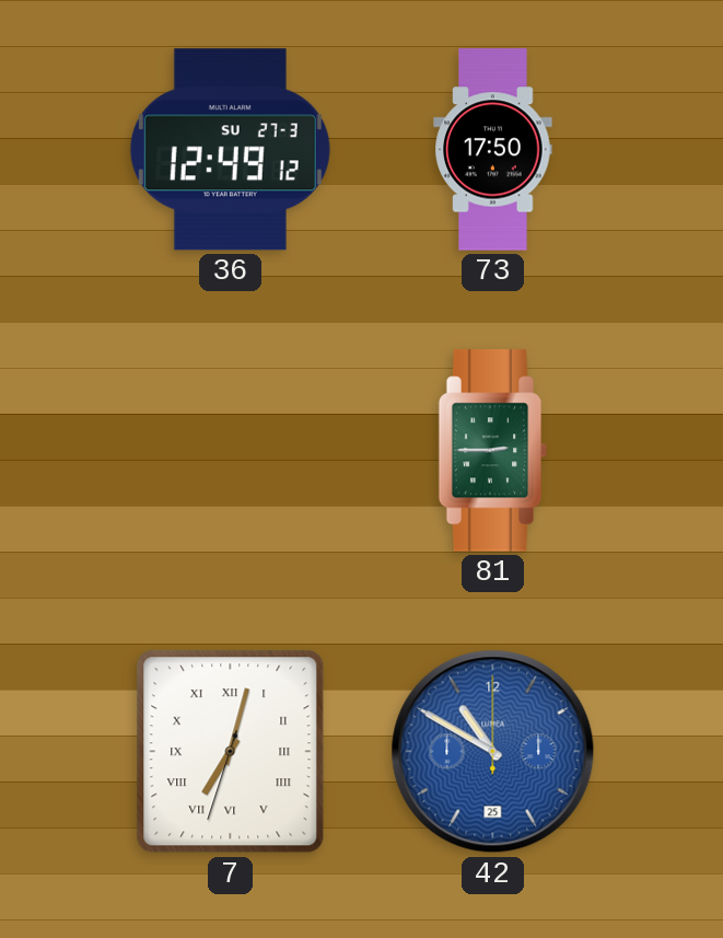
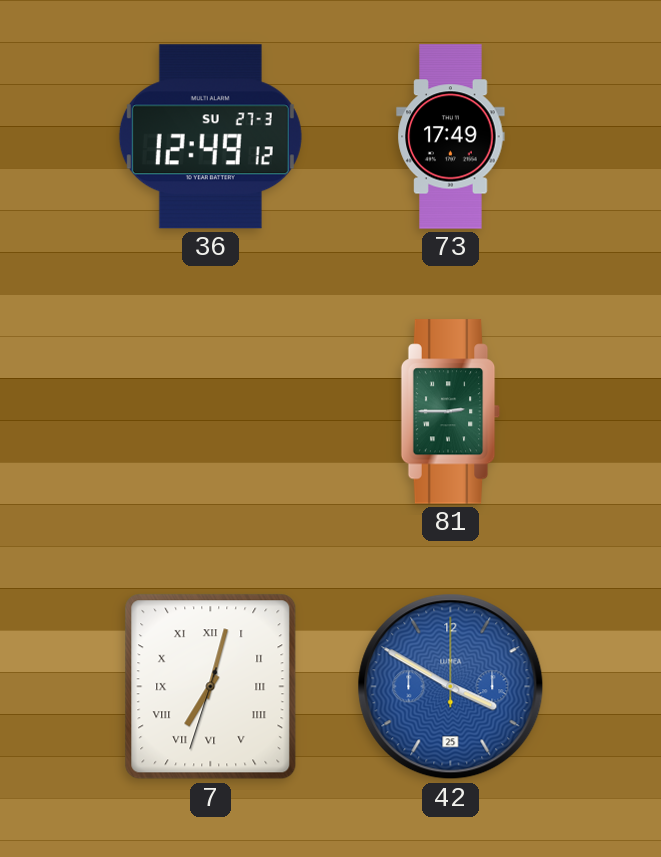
73: 17:50 -> 17:49
42: 10:50 -> 3:50
